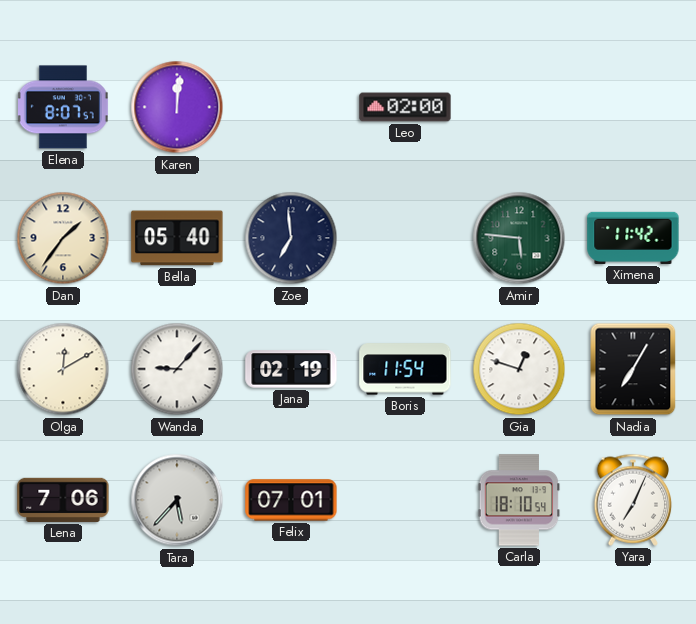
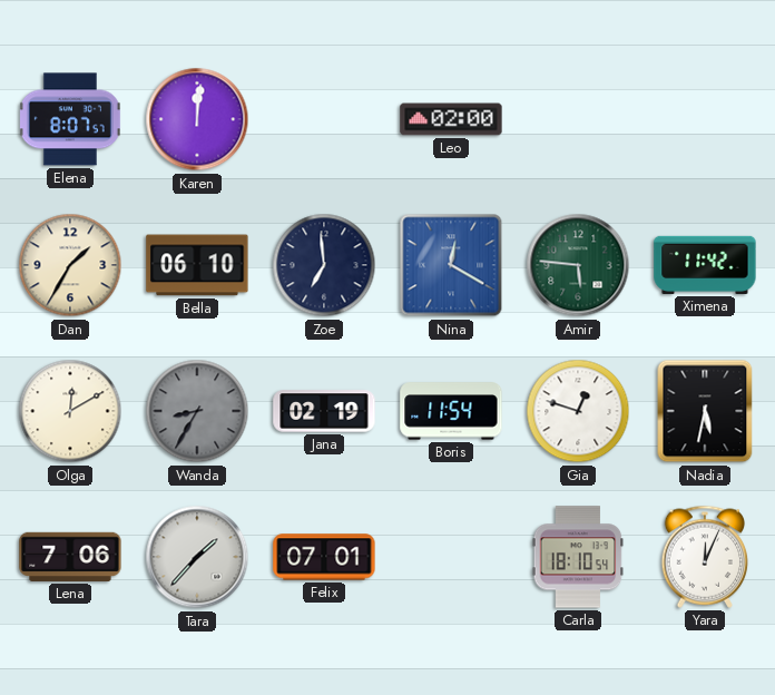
Dan: 1:36 -> 1:35
Bella: 05:40 -> 06:10
Nina: none -> 12:20
Wanda: 9:07 -> 8:35
Wanda dial: white -> grey
Nadia: 7:05 -> 5:32
Tara: 5:37 -> 1:37
Yara: 7:04 -> 12:04
